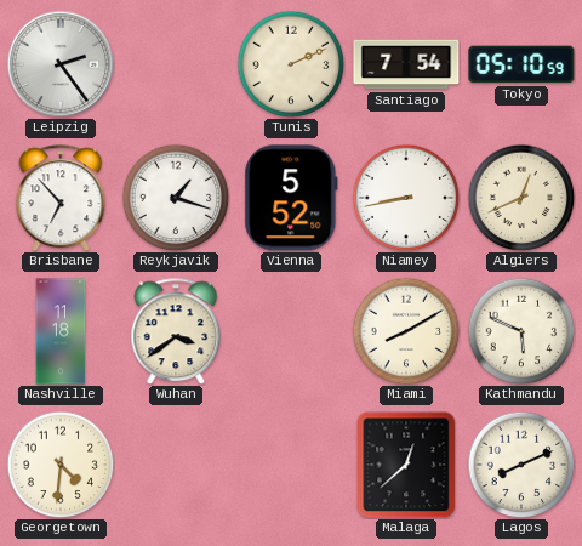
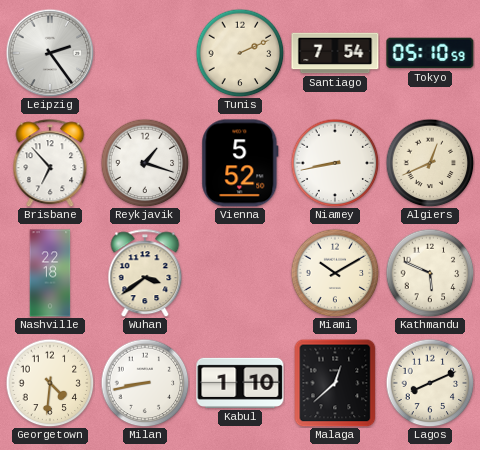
Nashville: 11:18 -> 22:18
Miami: 8:10 -> 10:10
Milan: none -> 8:43
Kabul: none -> 1:10
